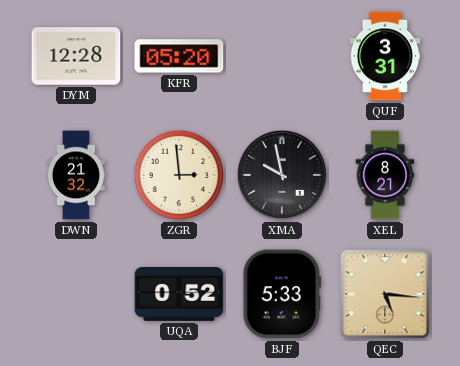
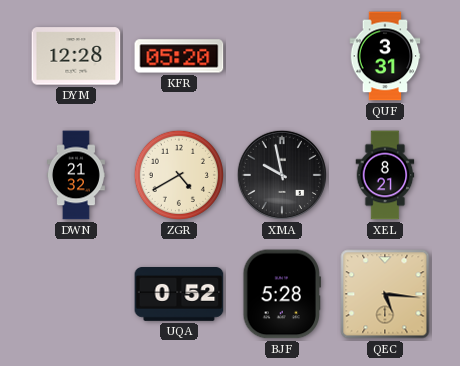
ZGR: 2:59 -> 4:40
BJF: 5:33 -> 5:28
